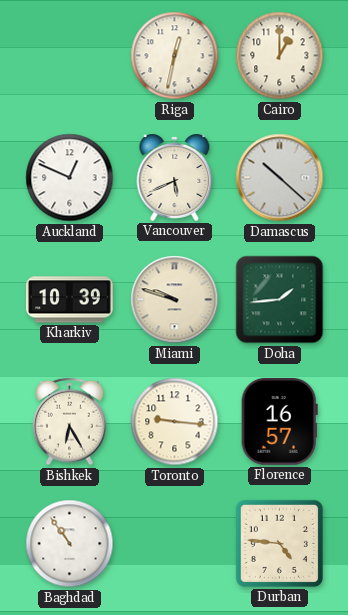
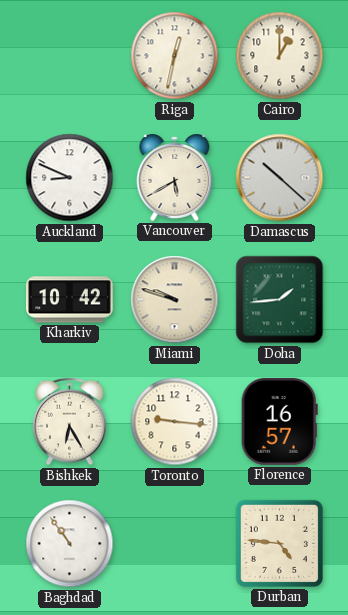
Auckland: 12:49 -> 8:49
Vancouver: 5:41 -> 5:40
Kharkiv: 10:39 -> 10:42
